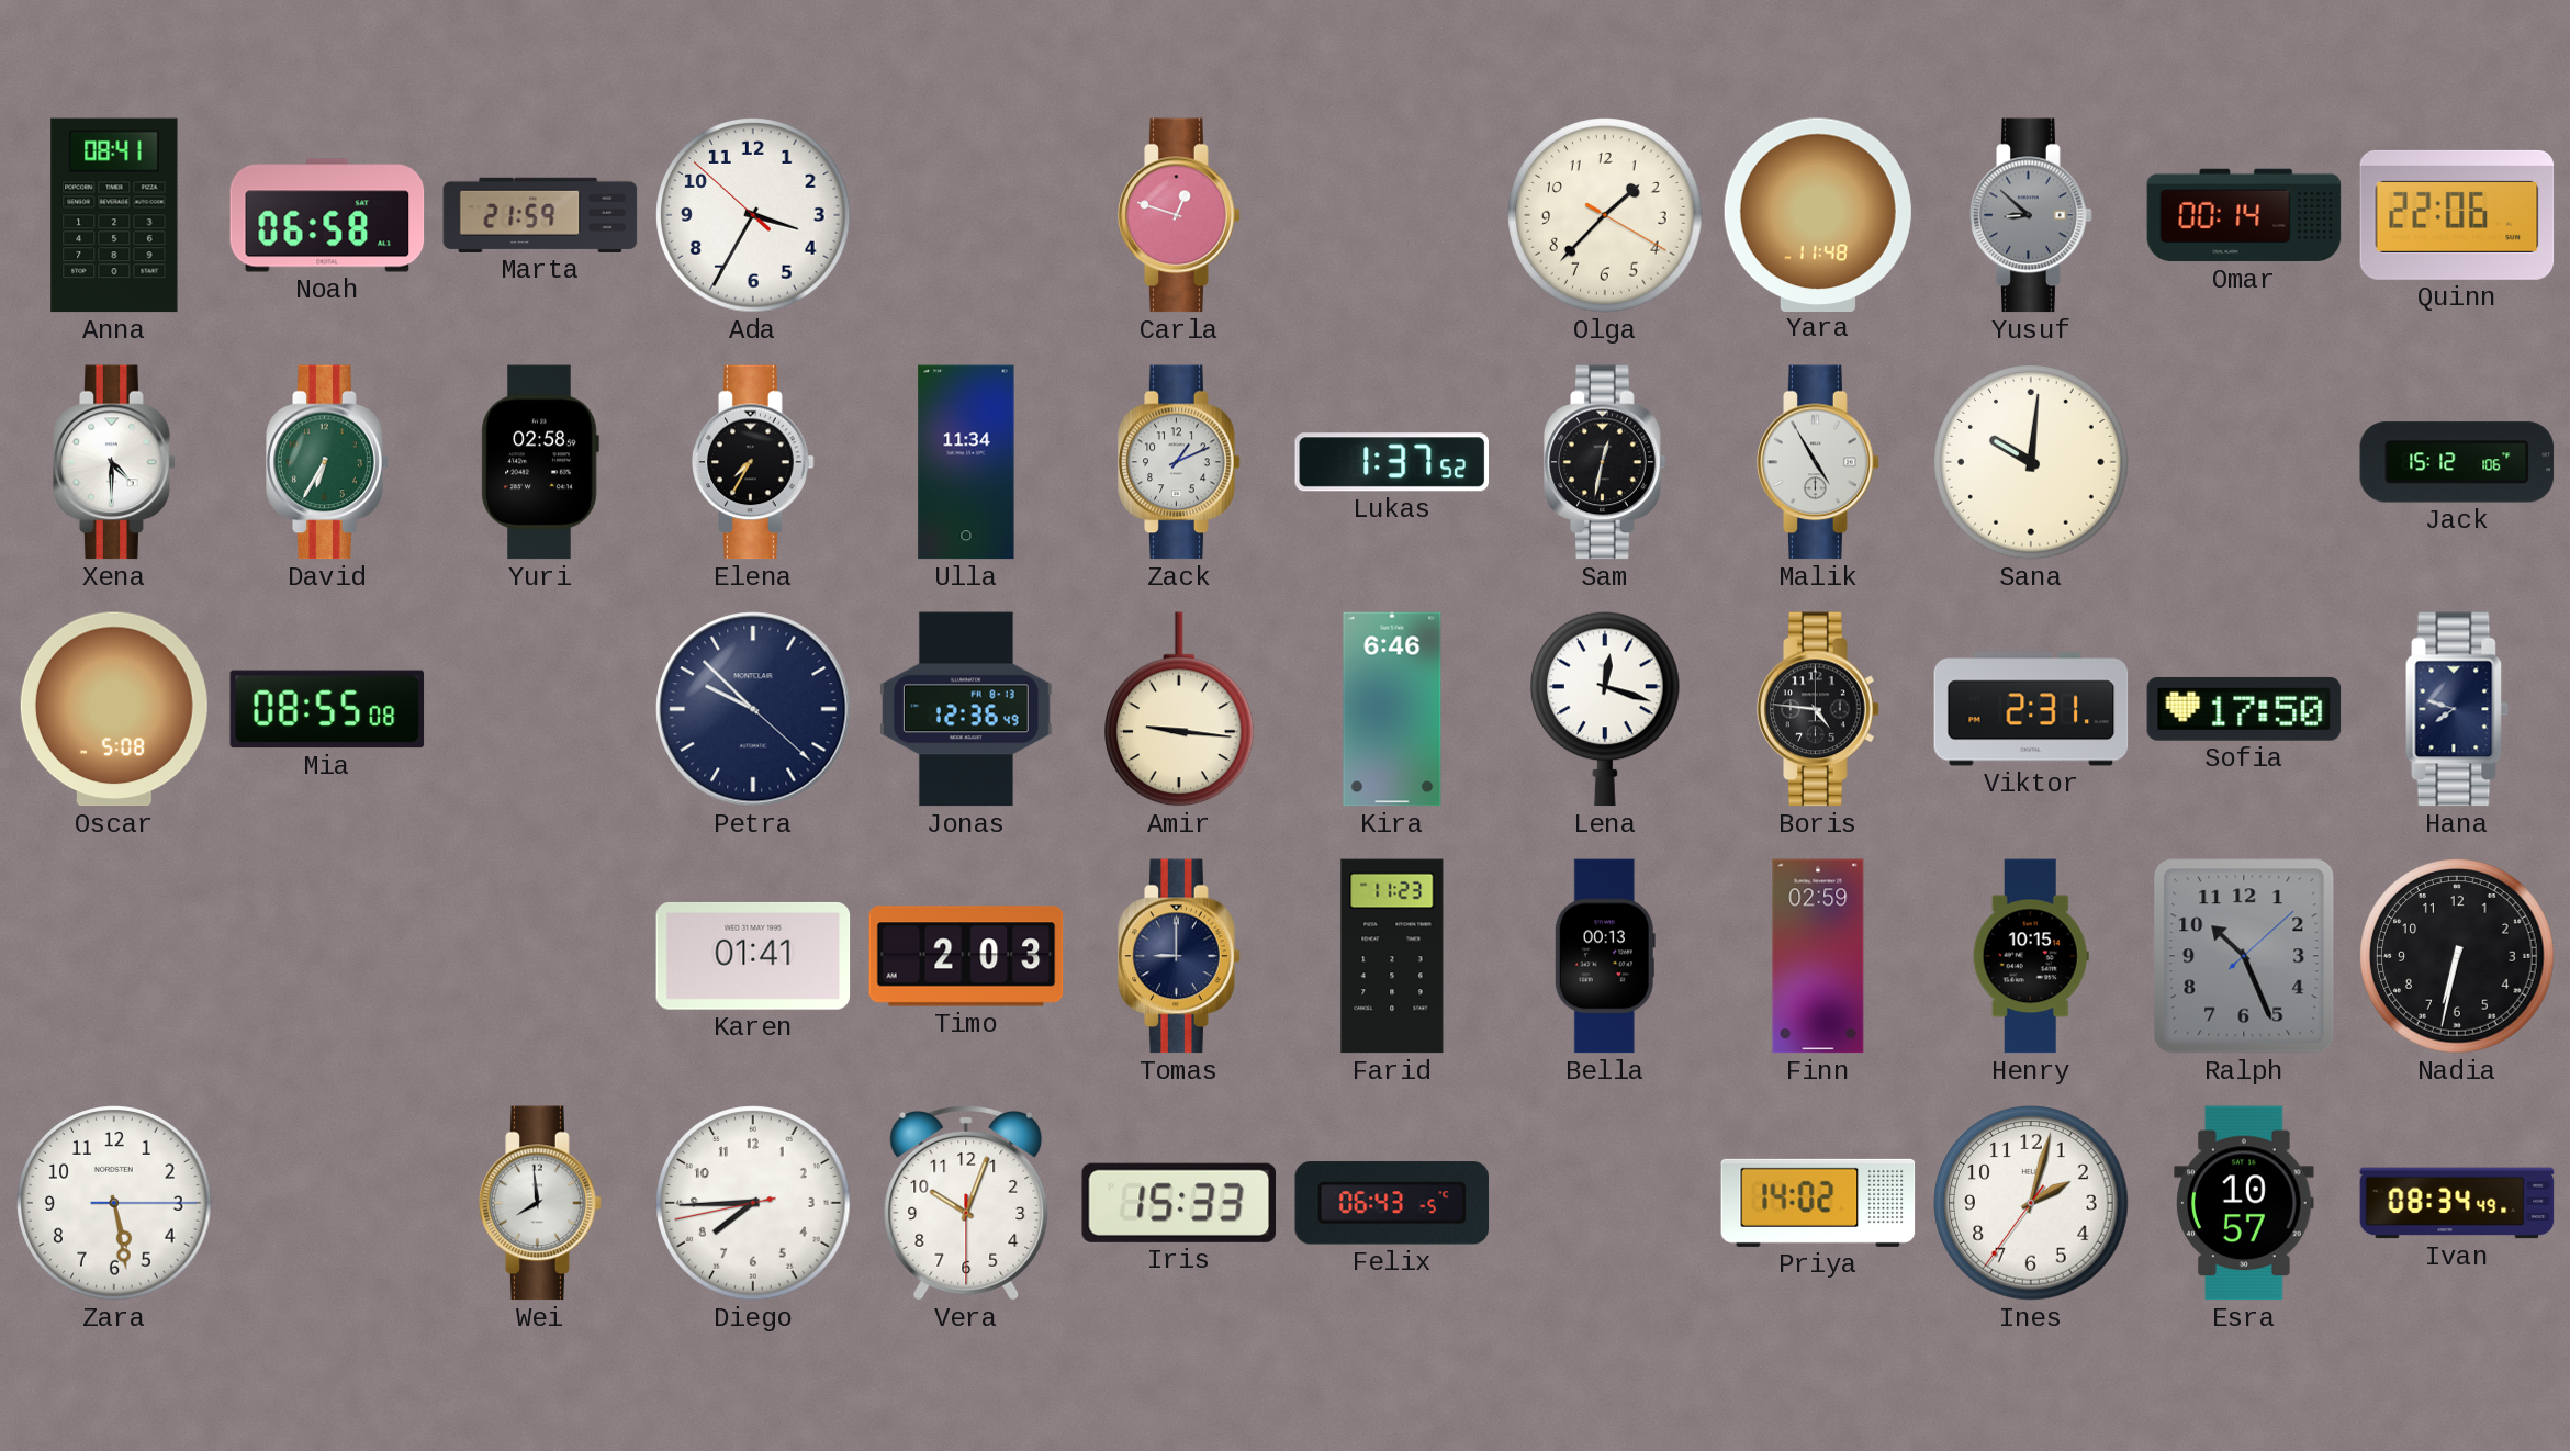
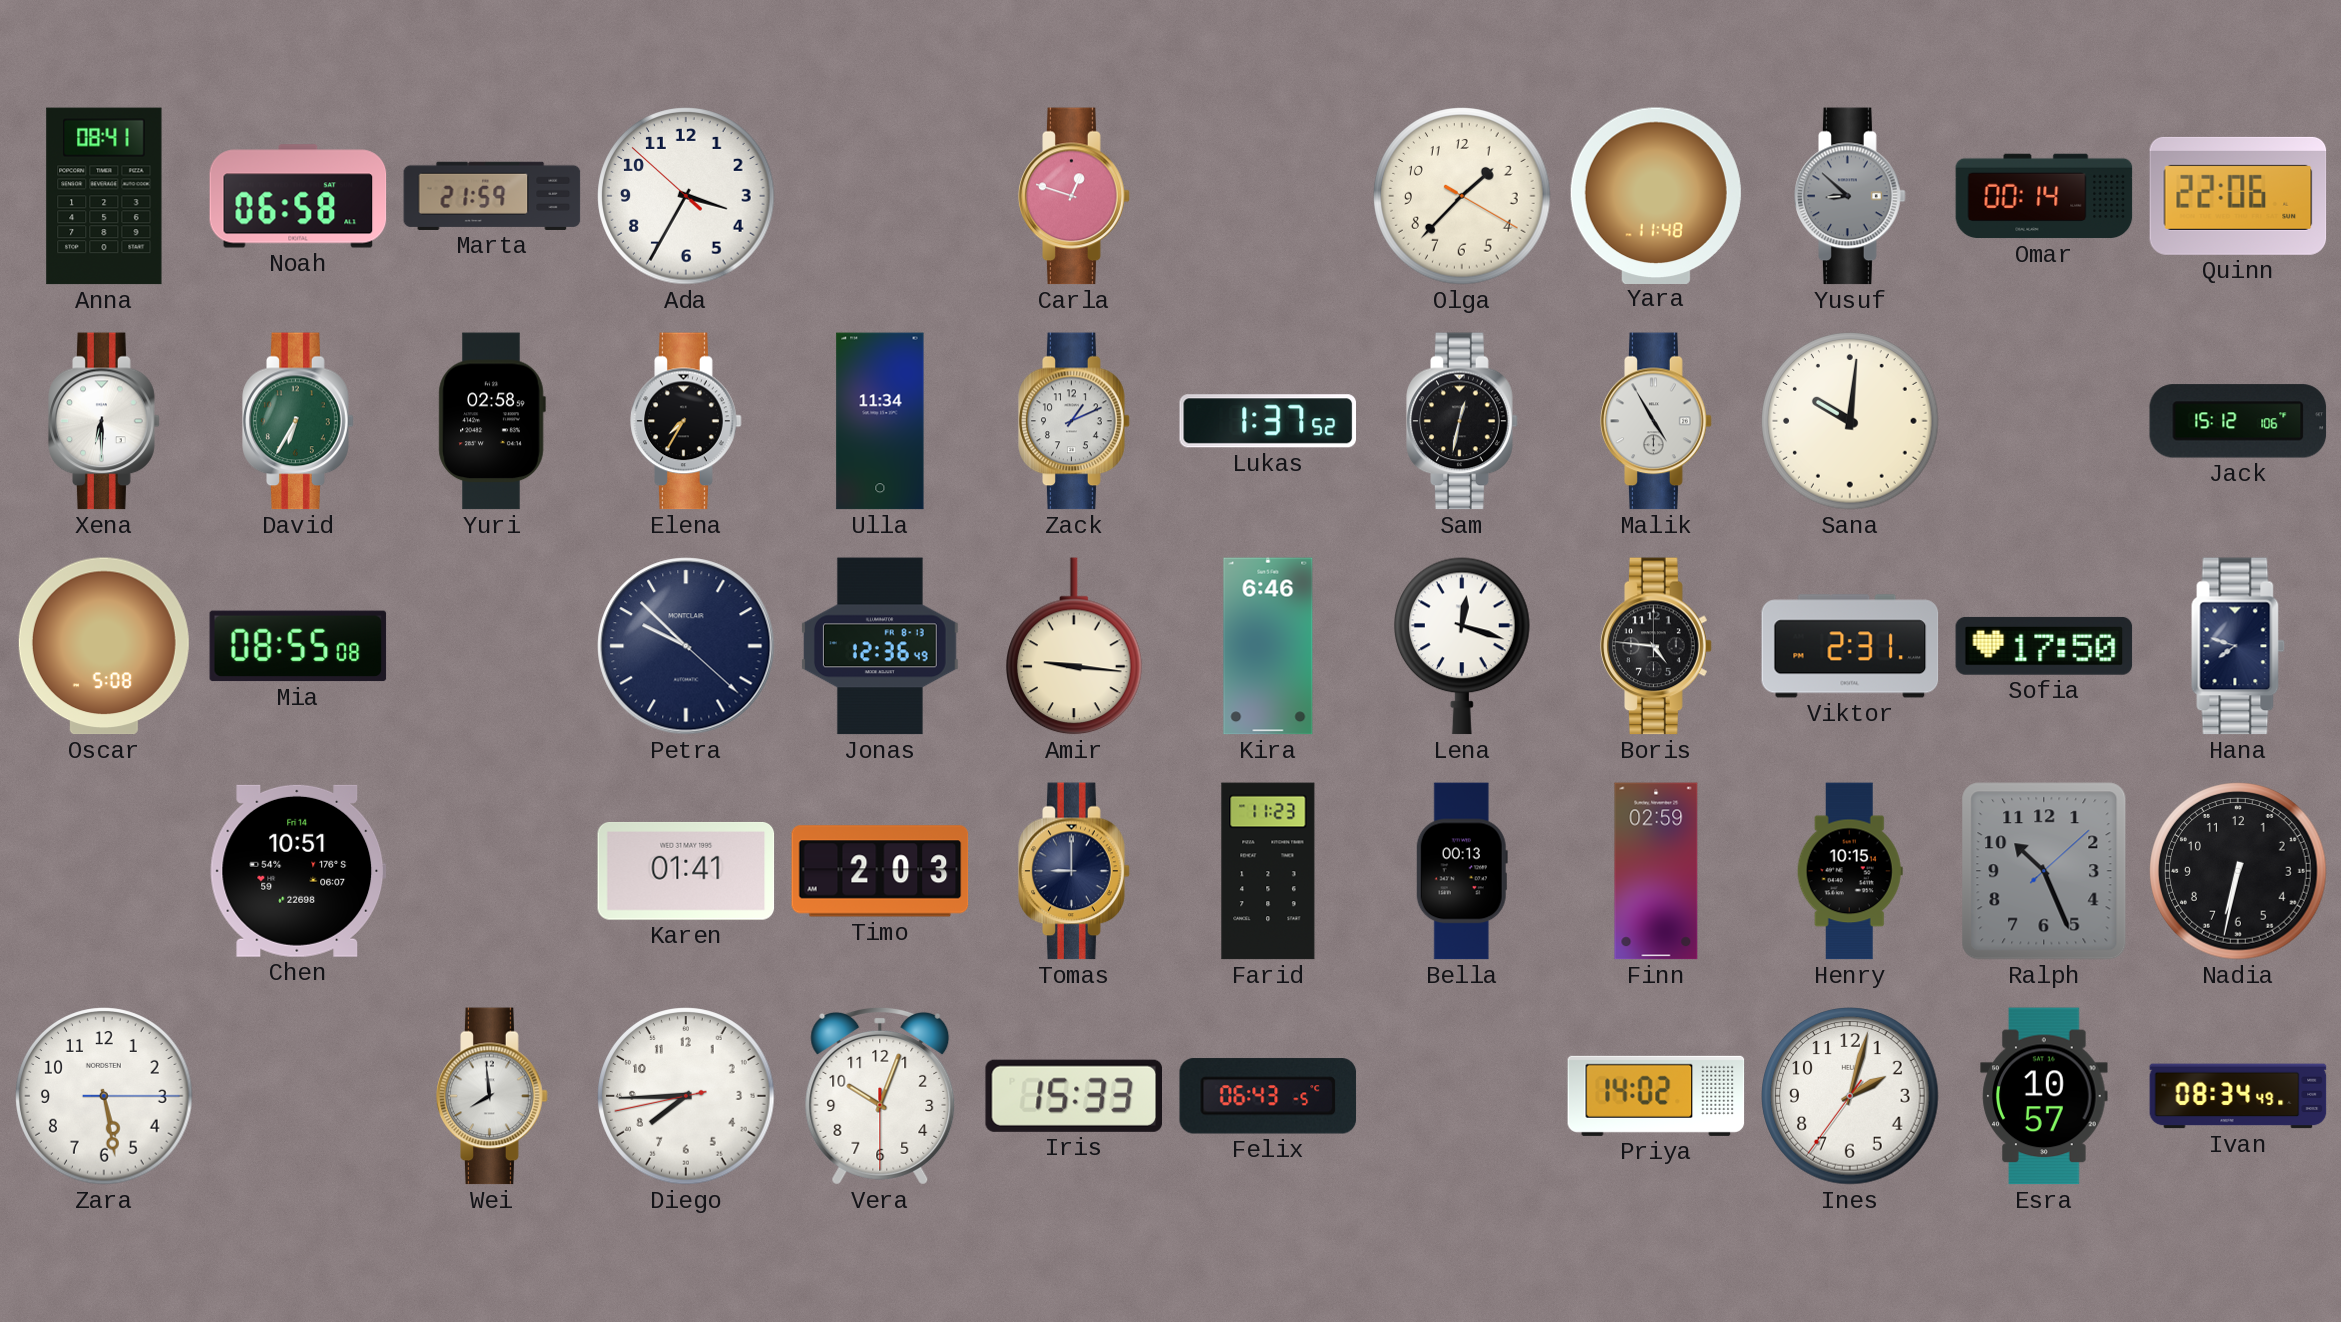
Xena: 4:30 -> 6:30
Chen: none -> 10:51
